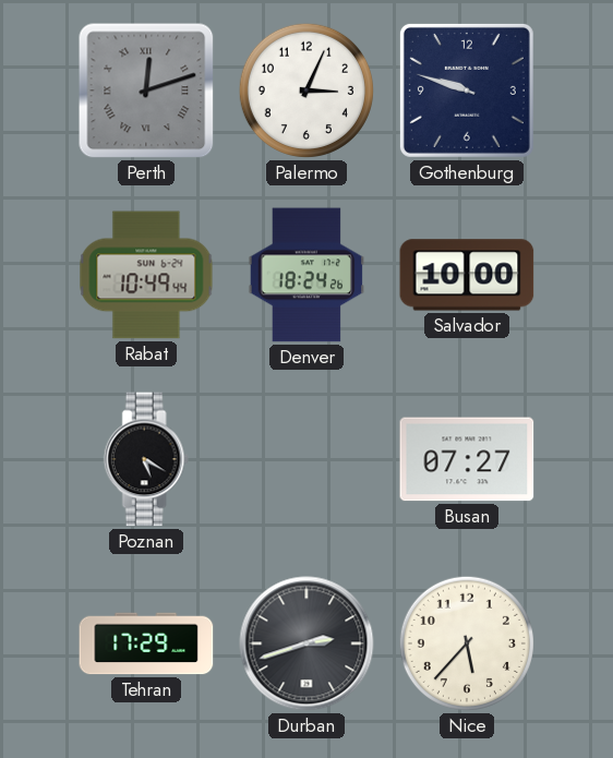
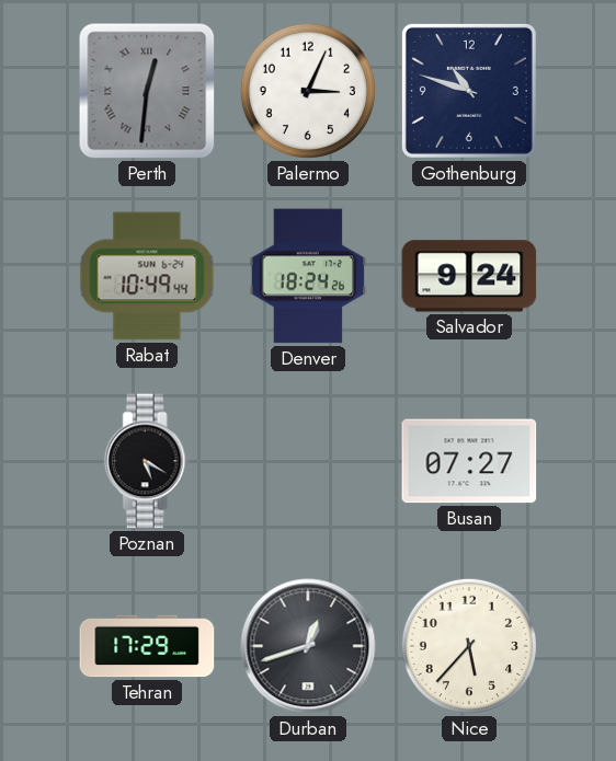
Perth: 12:12 -> 12:31
Gothenburg: 9:48 -> 10:48
Salvador: 10:00 -> 9:24
Durban: 2:42 -> 12:42
